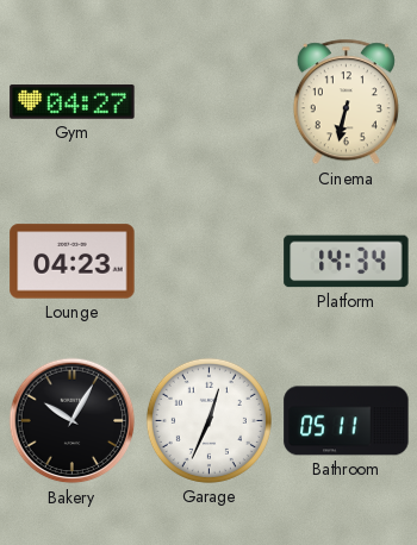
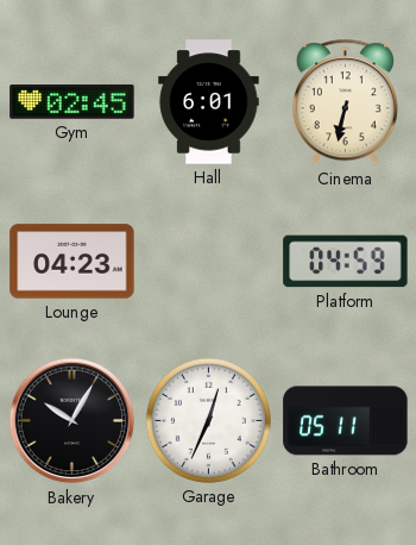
Gym: 04:27 -> 02:45
Hall: none -> 6:01
Platform: 14:34 -> 04:59
